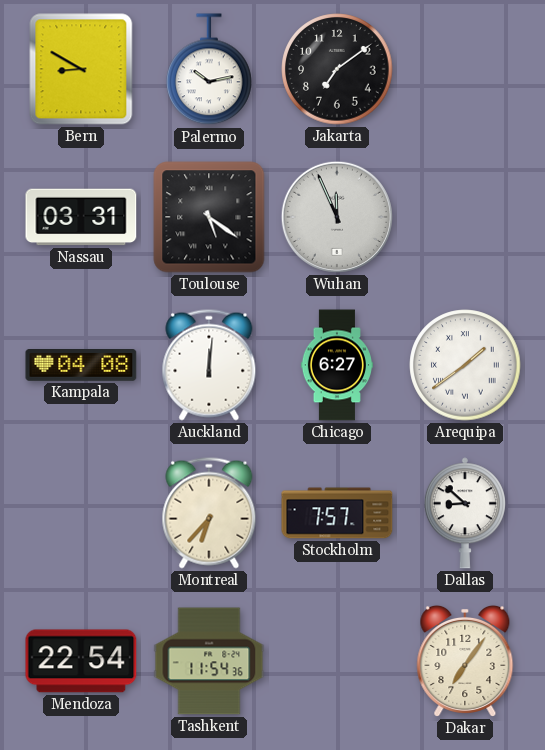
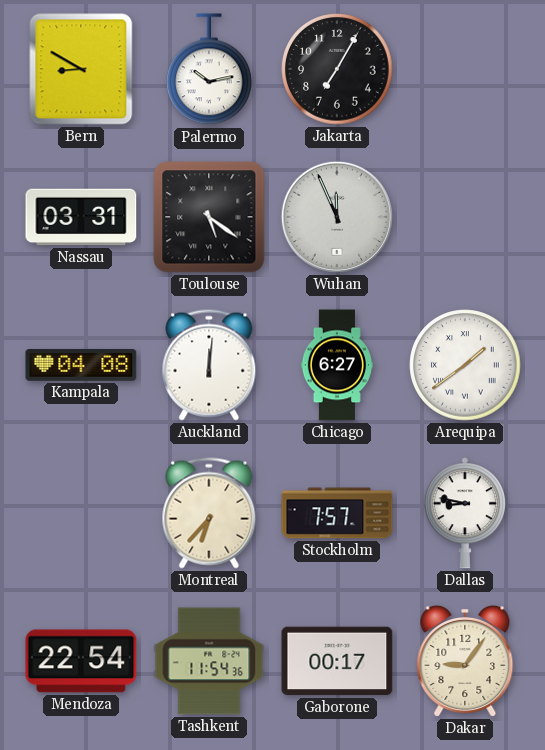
Jakarta: 7:09 -> 7:05
Dallas: 8:52 -> 8:47
Gaborone: none -> 00:17
Dakar: 7:06 -> 9:06
